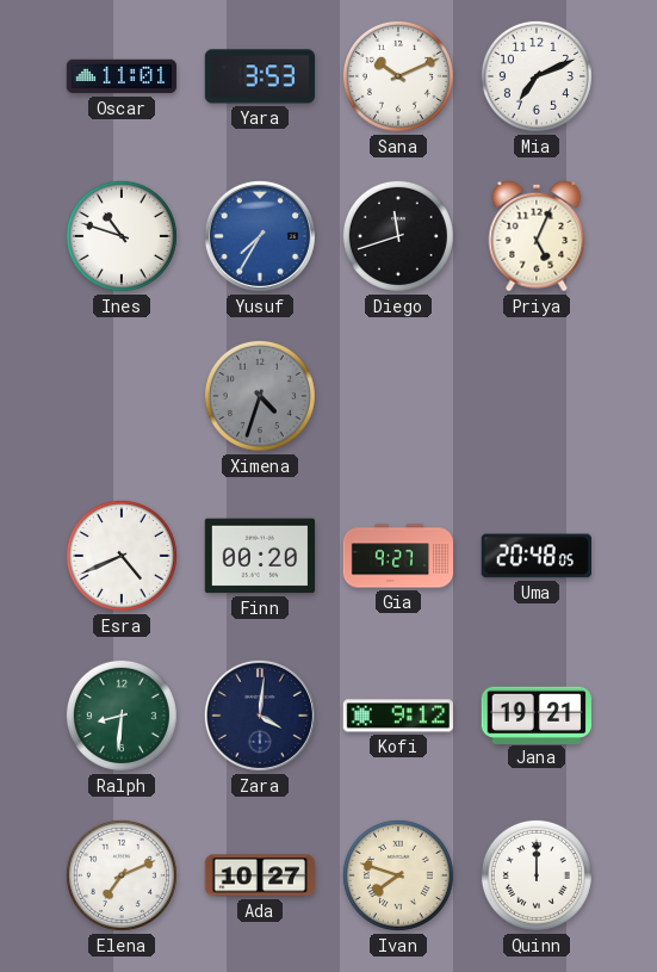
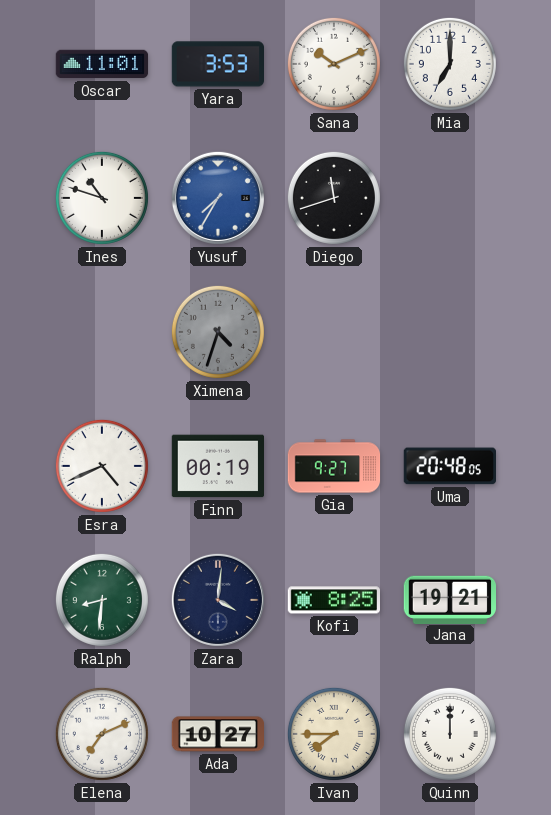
Mia: 7:11 -> 7:00
Priya: 5:04 -> none
Finn: 00:20 -> 00:19
Kofi: 9:12 -> 8:25
Ivan: 7:48 -> 7:45
